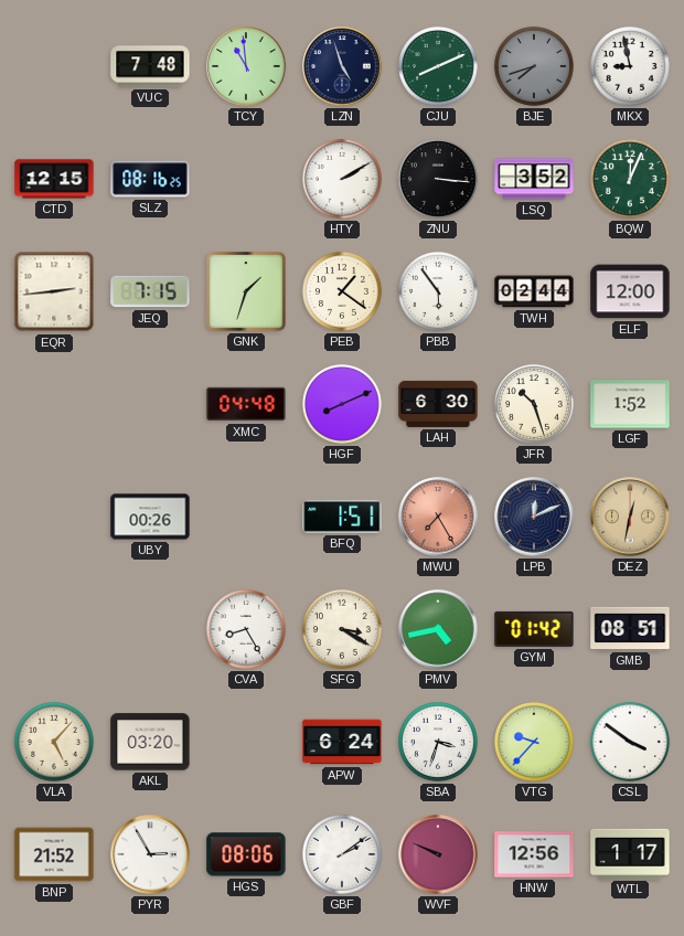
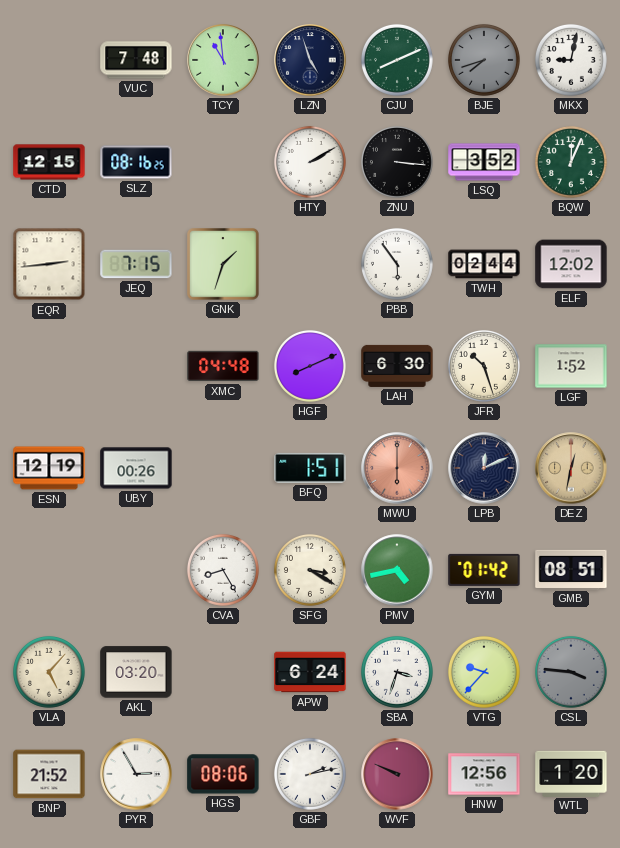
MKX: 8:58 -> 9:02
PEB: 1:21 -> none
ELF: 12:00 -> 12:02
ESN: none -> 12:19
MWU: 7:25 -> 6:00
CSL: 3:51 -> 3:46
CSL dial: white -> grey
GBF: 2:09 -> 2:13
WTL: 1:17 -> 1:20
